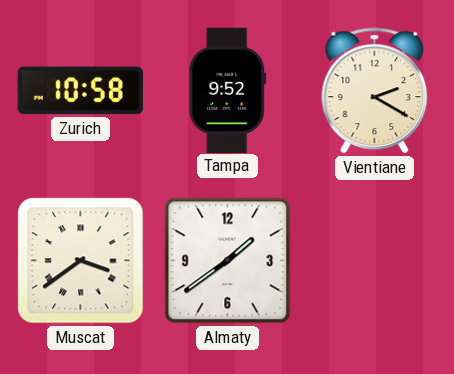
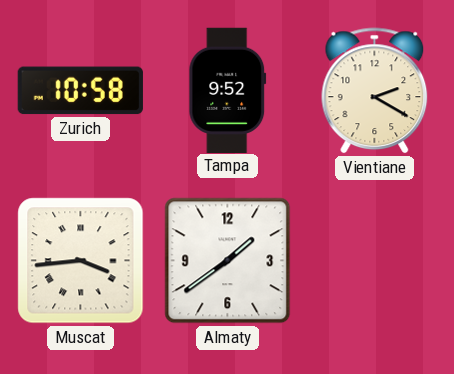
Muscat: 3:39 -> 3:44
